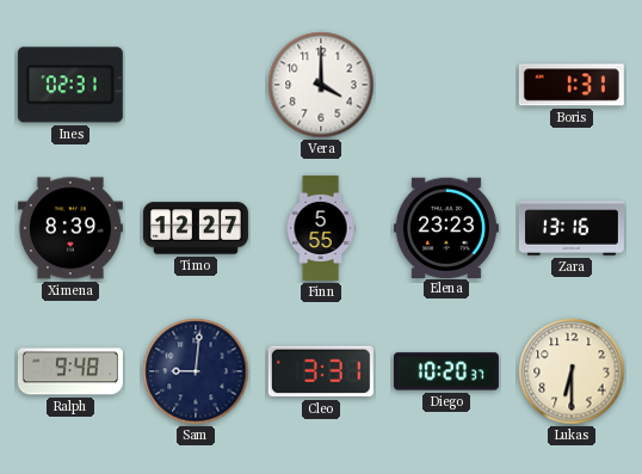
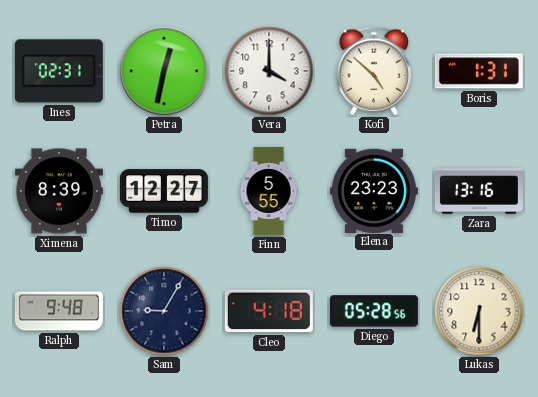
Petra: none -> 12:32
Kofi: none -> 4:52
Sam: 9:01 -> 9:05
Cleo: 3:31 -> 4:18
Diego: 10:20 -> 05:28
